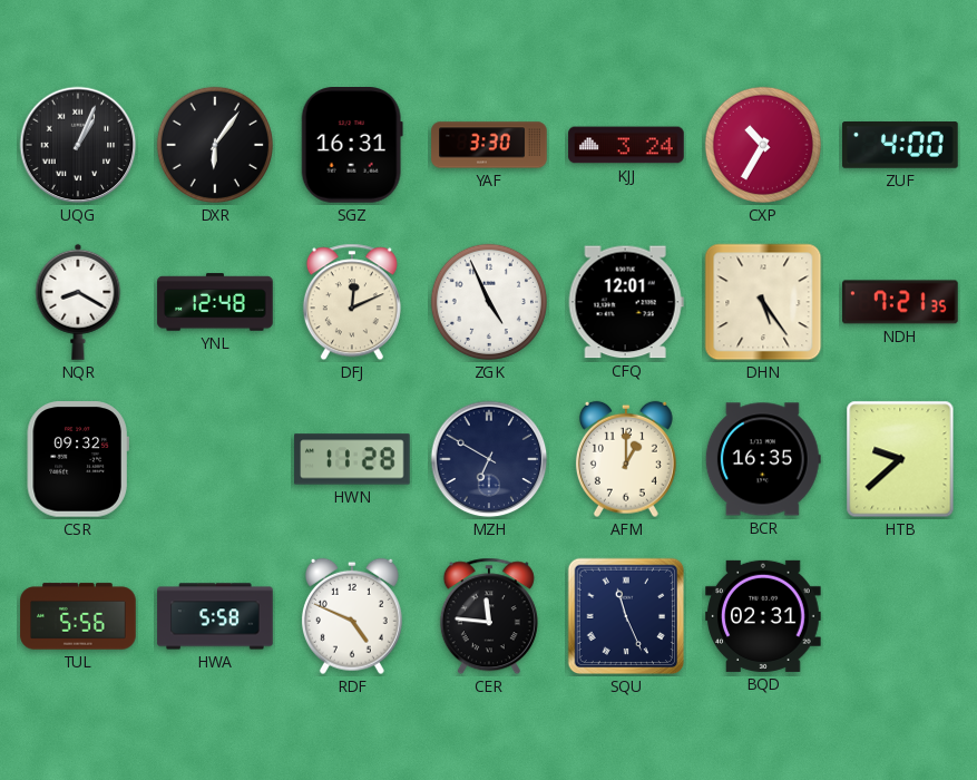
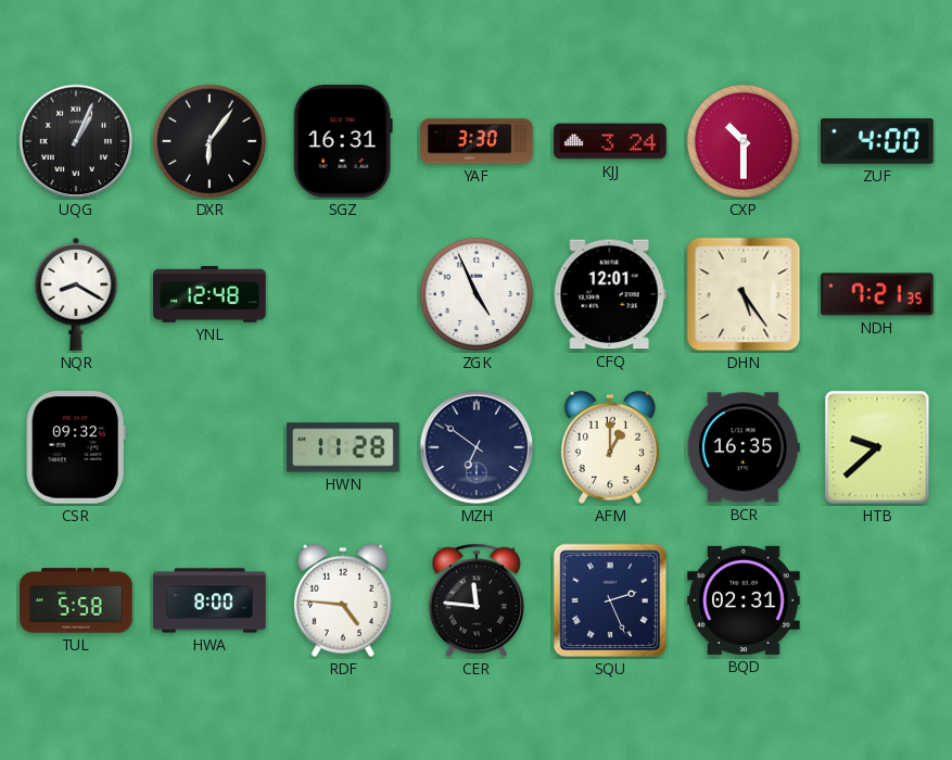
CXP: 10:35 -> 10:30
DFJ: 12:11 -> none
MZH: 6:50 -> 6:51
TUL: 5:56 -> 5:58
HWA: 5:58 -> 8:00
RDF: 4:49 -> 4:46
SQU: 11:26 -> 2:26
